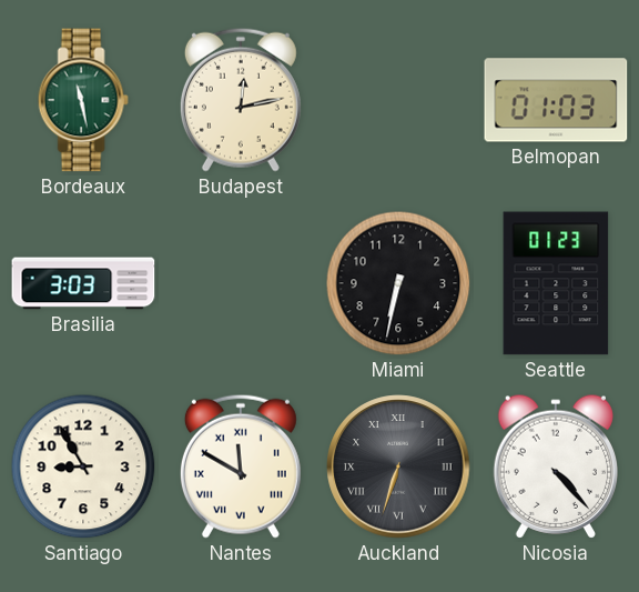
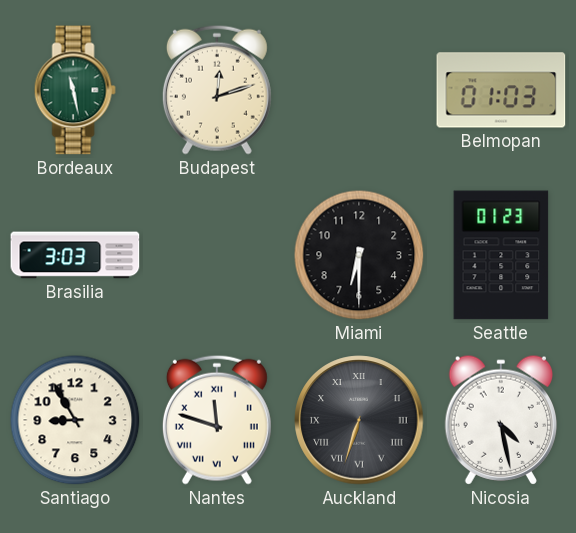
Budapest: 12:13 -> 12:12
Miami: 6:32 -> 6:30
Nantes: 11:50 -> 11:48
Nicosia: 4:23 -> 4:28
